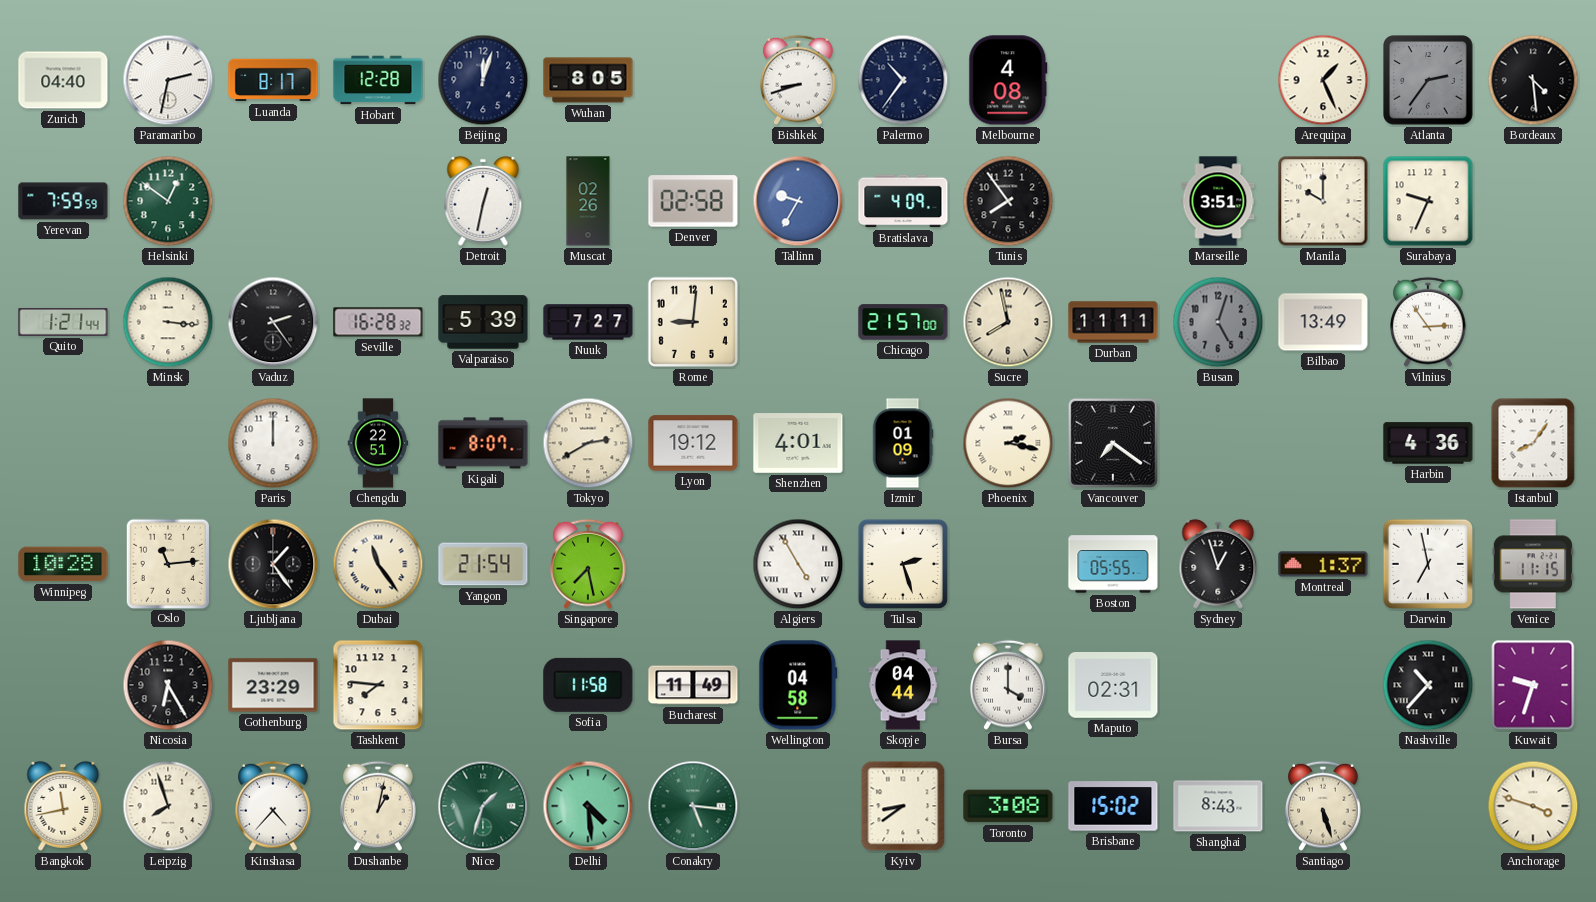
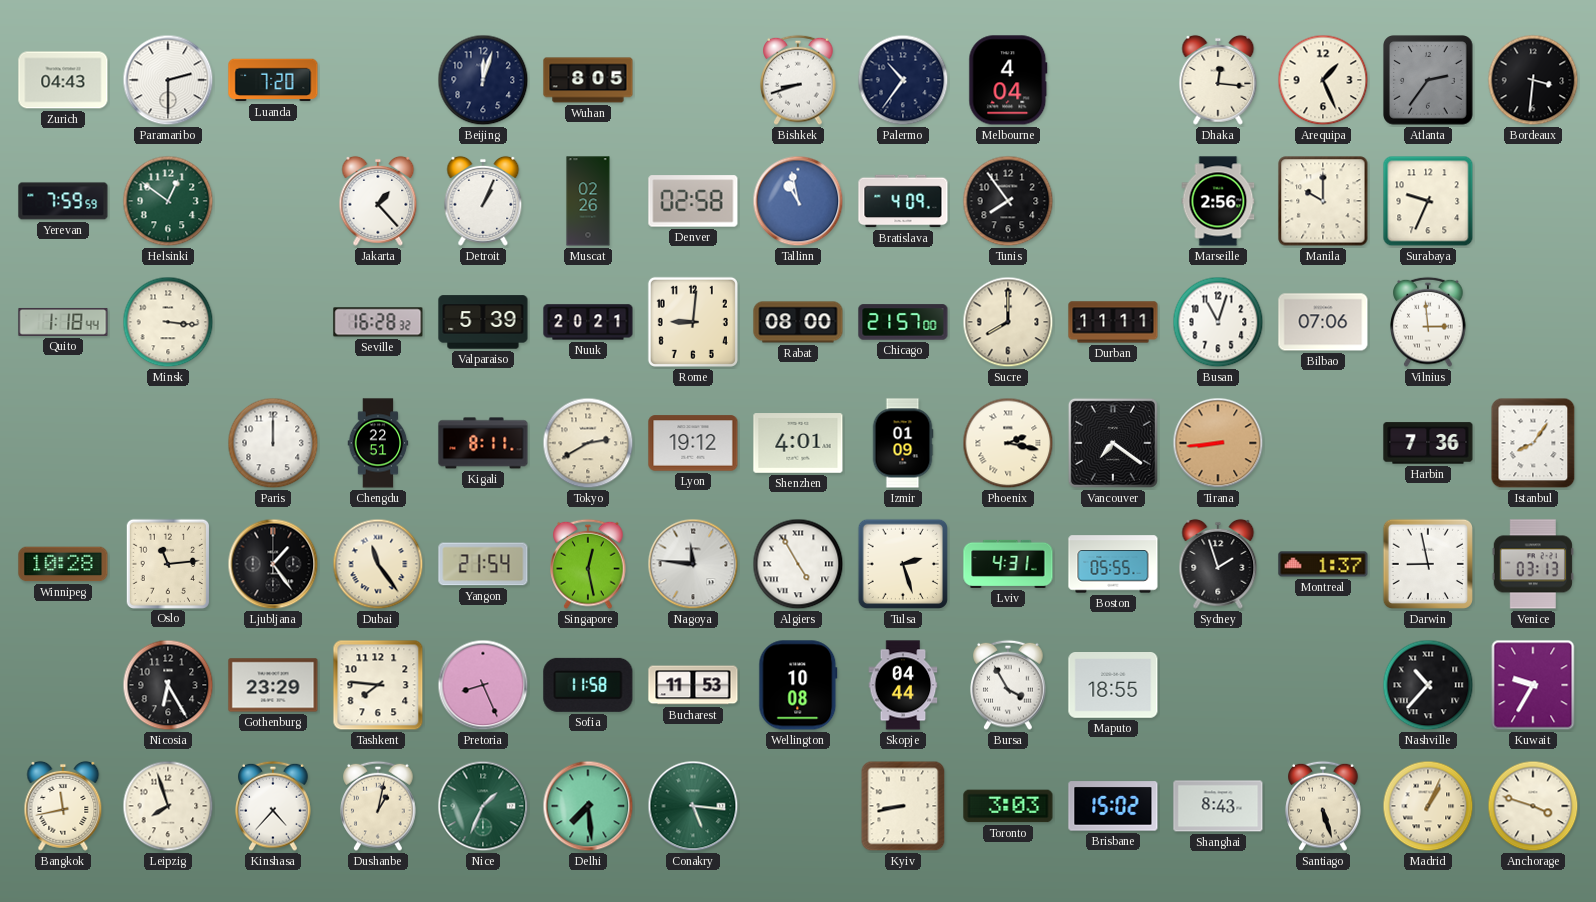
Zurich: 04:40 -> 04:43
Paramaribo: 2:32 -> 2:30
Luanda: 8:17 -> 7:20
Hobart: 12:28 -> none
Melbourne: 4:08 -> 4:04
Dhaka: none -> 12:16
Bordeaux: 4:29 -> 3:31
Jakarta: none -> 1:23
Detroit: 12:32 -> 1:04
Tallinn: 9:35 -> 10:58
Marseille: 3:51 -> 2:56
Quito: 1:21 -> 1:18
Vaduz: 2:24 -> none
Nuuk: 7:27 -> 20:21
Rabat: none -> 08:00
Sucre: 7:58 -> 8:00
Busan: 5:03 -> 11:03
Busan dial: grey -> white
Bilbao: 13:49 -> 07:06
Vilnius: 2:54 -> 2:59
Kigali: 8:07 -> 8:11
Tirana: none -> 8:44
Harbin: 4:36 -> 7:36
Singapore: 7:28 -> 12:28
Nagoya: none -> 11:46
Lviv: none -> 4:31
Sydney: 12:57 -> 1:57
Darwin: 6:58 -> 8:58
Venice: 11:15 -> 03:13
Pretoria: none -> 8:26
Bucharest: 11:49 -> 11:53
Wellington: 04:58 -> 10:08
Bursa: 4:00 -> 3:55
Maputo: 02:31 -> 18:55
Kuwait: 9:33 -> 9:35
Nice: 1:33 -> 1:34
Delhi: 4:29 -> 7:29
Kyiv: 8:39 -> 8:43
Toronto: 3:08 -> 3:03
Madrid: none -> 1:04
